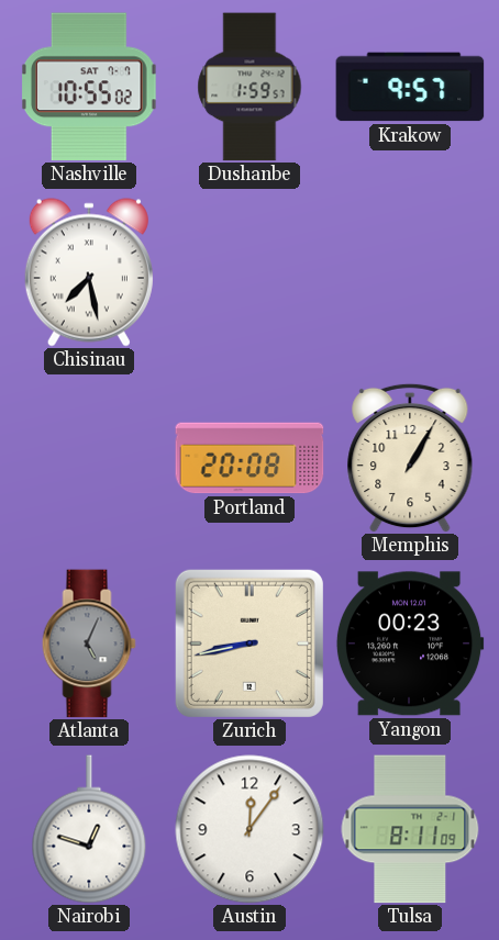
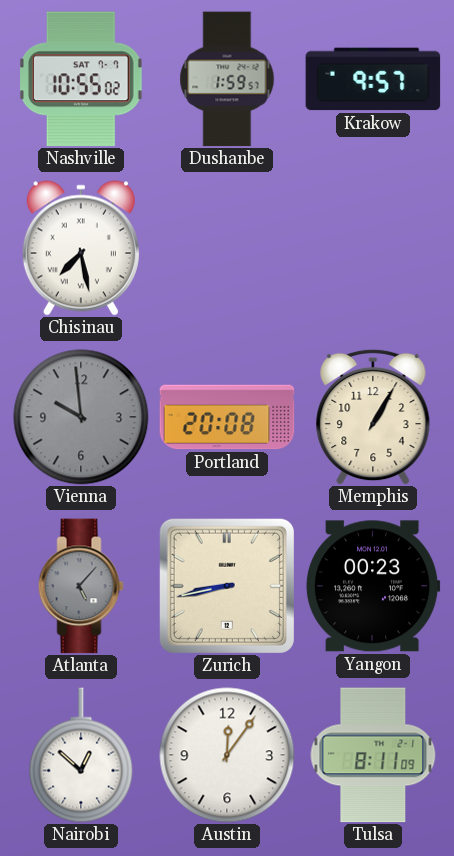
Vienna: none -> 9:59
Atlanta: 5:04 -> 5:07
Nairobi: 12:48 -> 12:52
